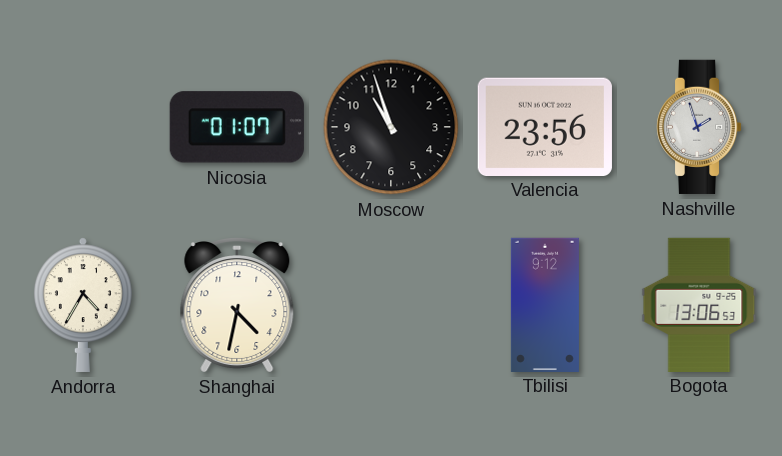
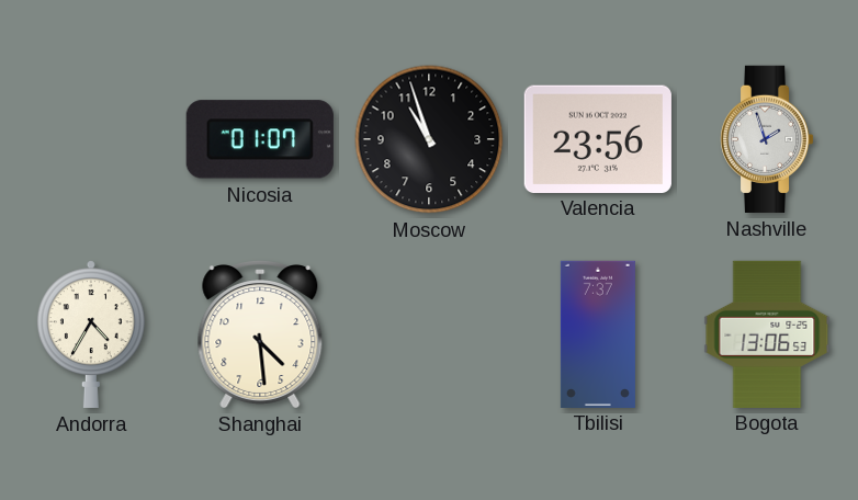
Shanghai: 4:32 -> 4:29
Tbilisi: 9:12 -> 7:37
